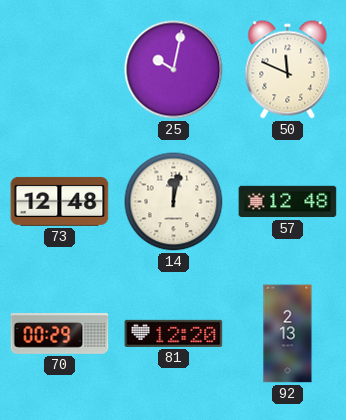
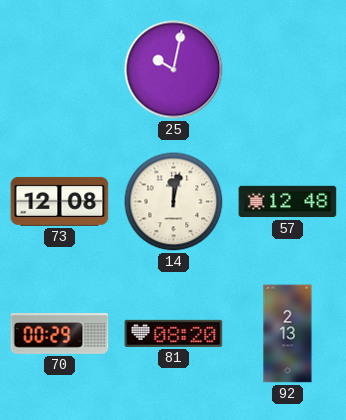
50: 11:49 -> none
73: 12:48 -> 12:08
81: 12:20 -> 08:20
